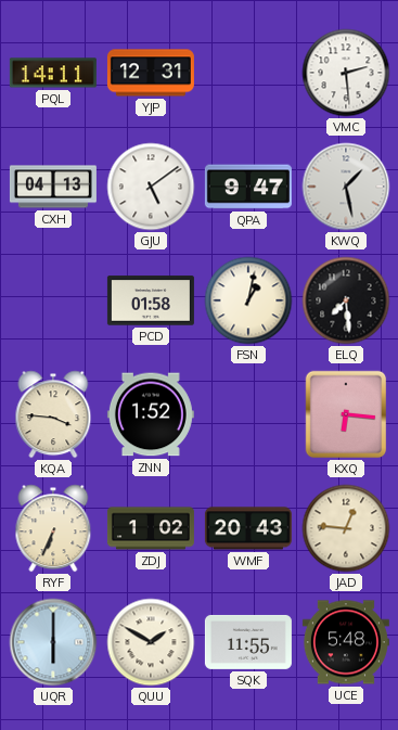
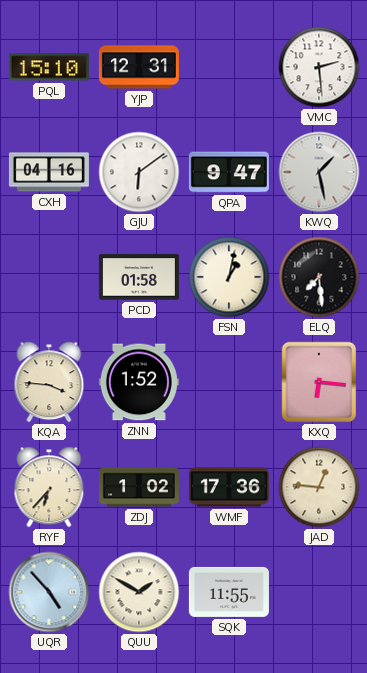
PQL: 14:11 -> 15:10
CXH: 04:13 -> 04:16
GJU: 5:09 -> 6:09
RYF: 6:34 -> 6:37
WMF: 20:43 -> 17:36
UQR: 6:00 -> 4:53
UCE: 5:48 -> none
